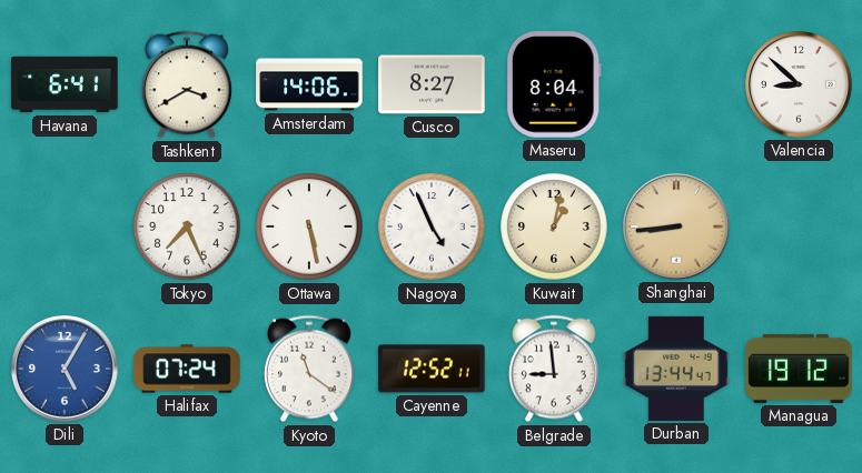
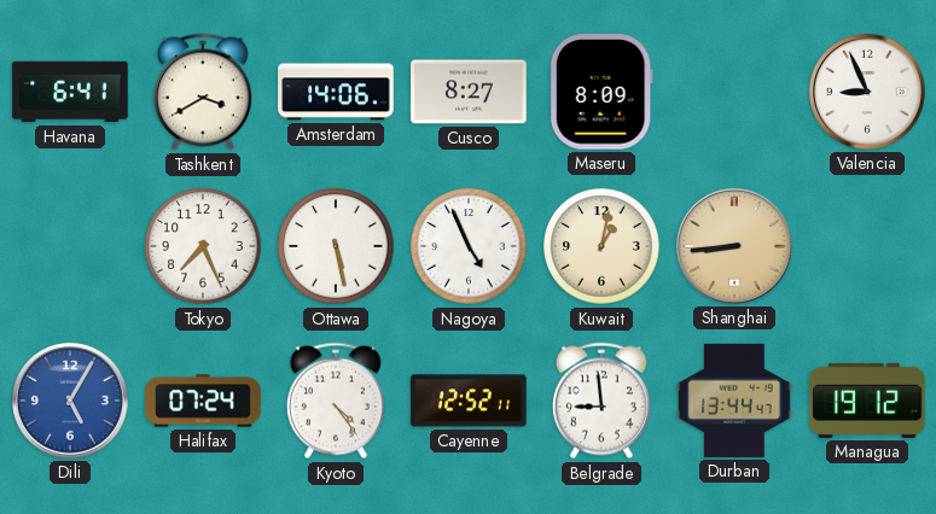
Maseru: 8:04 -> 8:09
Valencia: 8:52 -> 8:56
Kyoto: 11:21 -> 4:24
